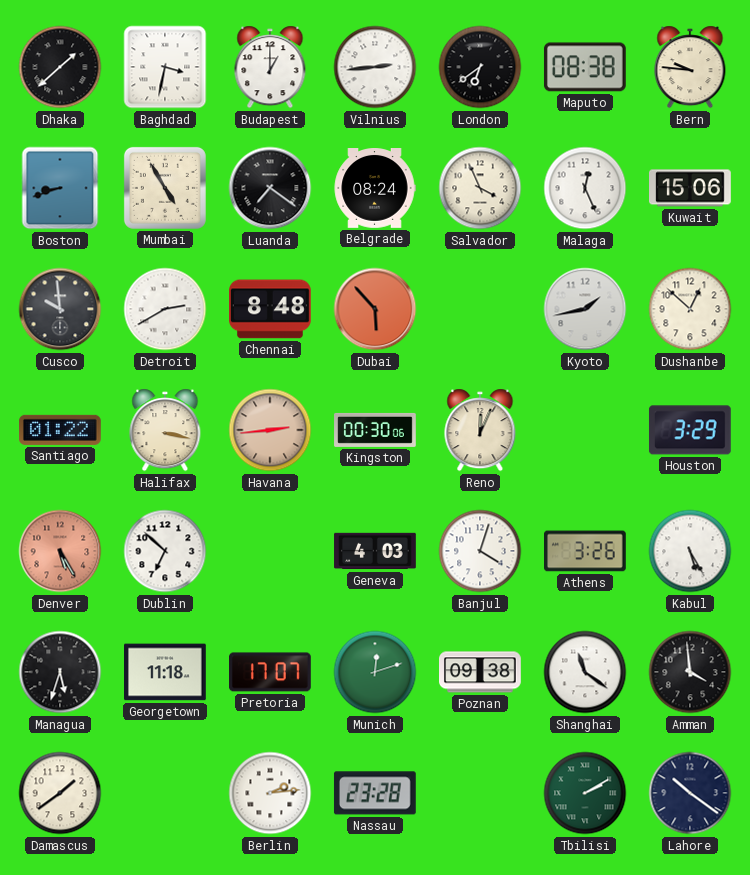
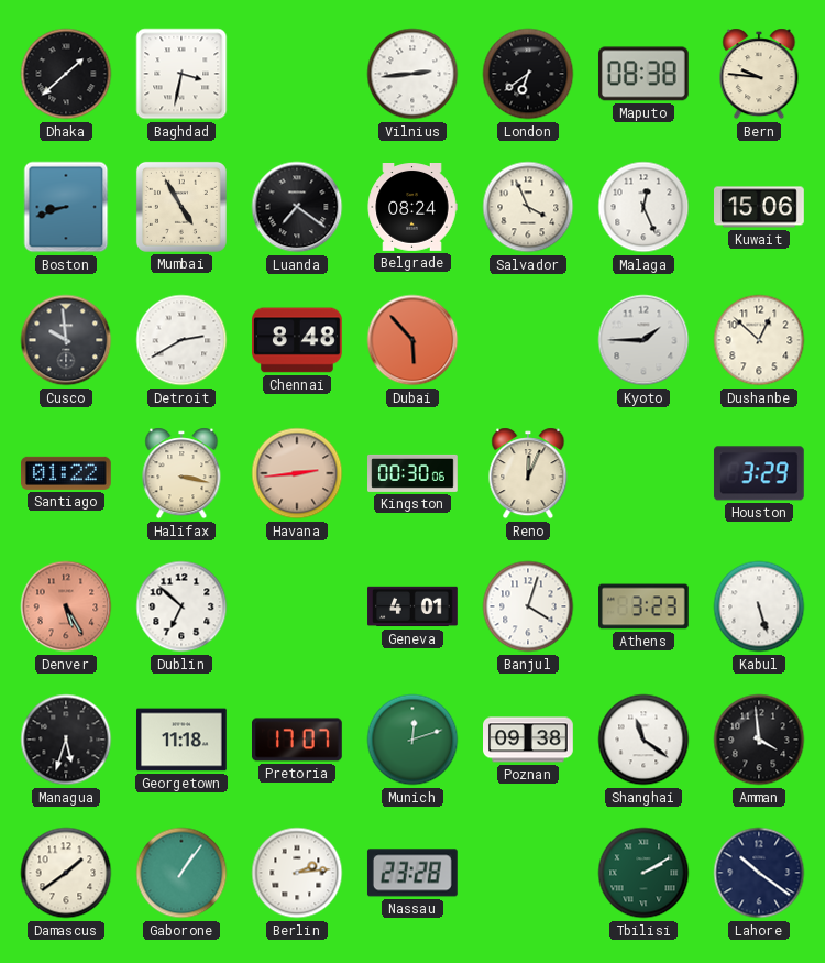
Budapest: 1:00 -> none
Kyoto: 1:43 -> 1:45
Geneva: 4:03 -> 4:01
Athens: 3:26 -> 3:23
Kabul: 5:25 -> 5:27
Gaborone: none -> 1:06
